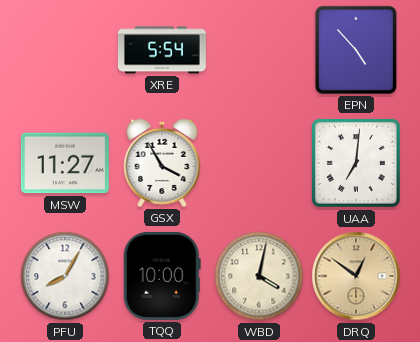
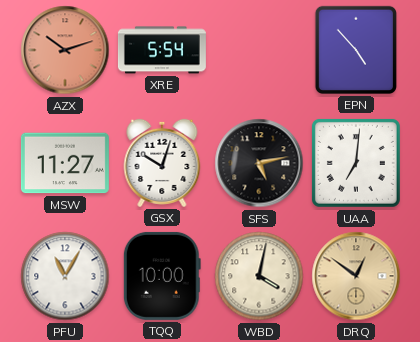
AZX: none -> 10:12
GSX: 3:55 -> 10:03
SFS: none -> 5:13
PFU: 8:05 -> 11:05
